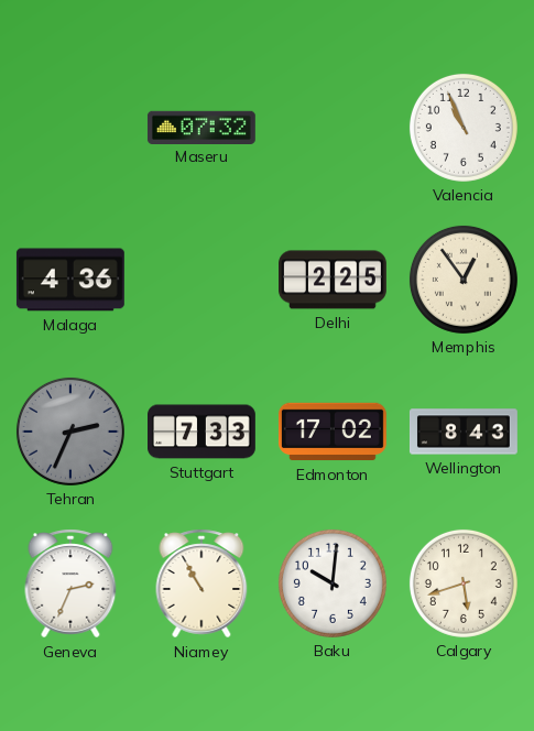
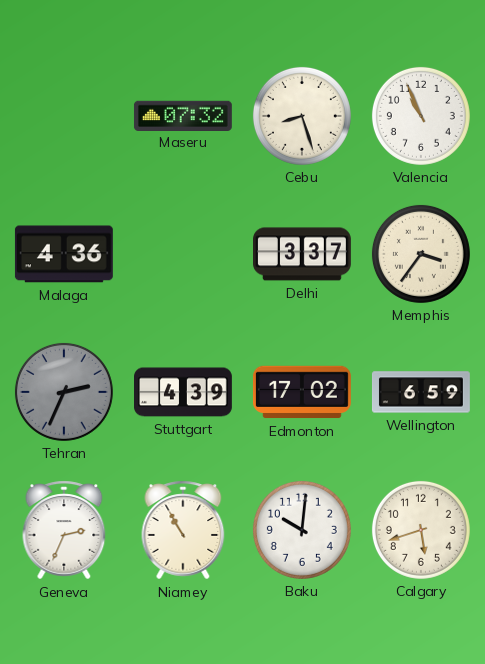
Cebu: none -> 8:27
Delhi: 2:25 -> 3:37
Memphis: 12:54 -> 3:36
Stuttgart: 7:33 -> 4:39
Wellington: 8:43 -> 6:59
